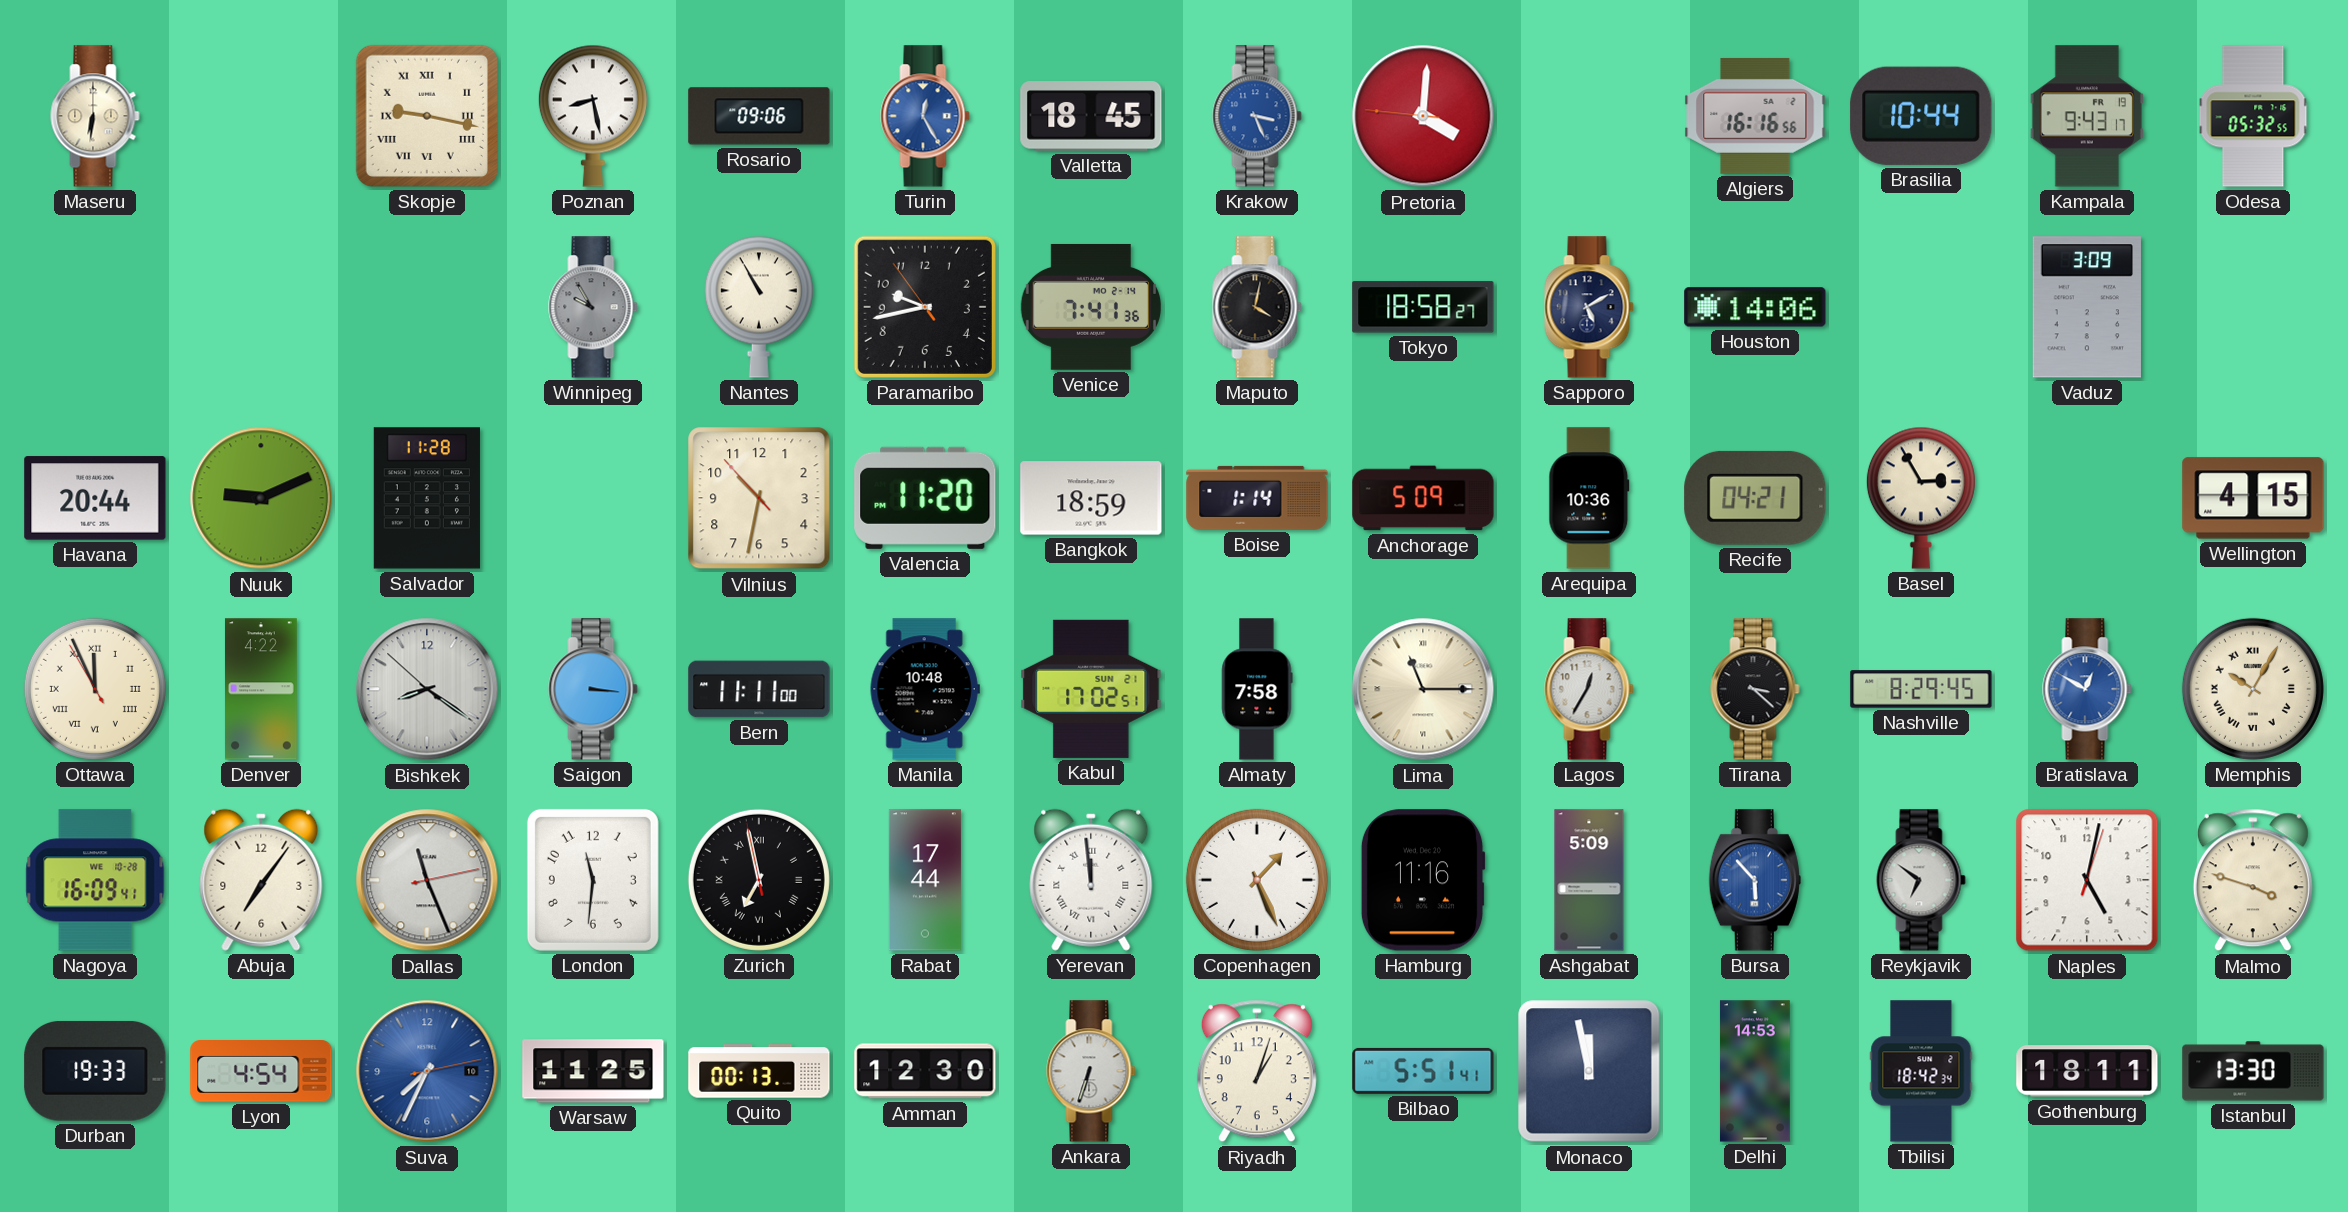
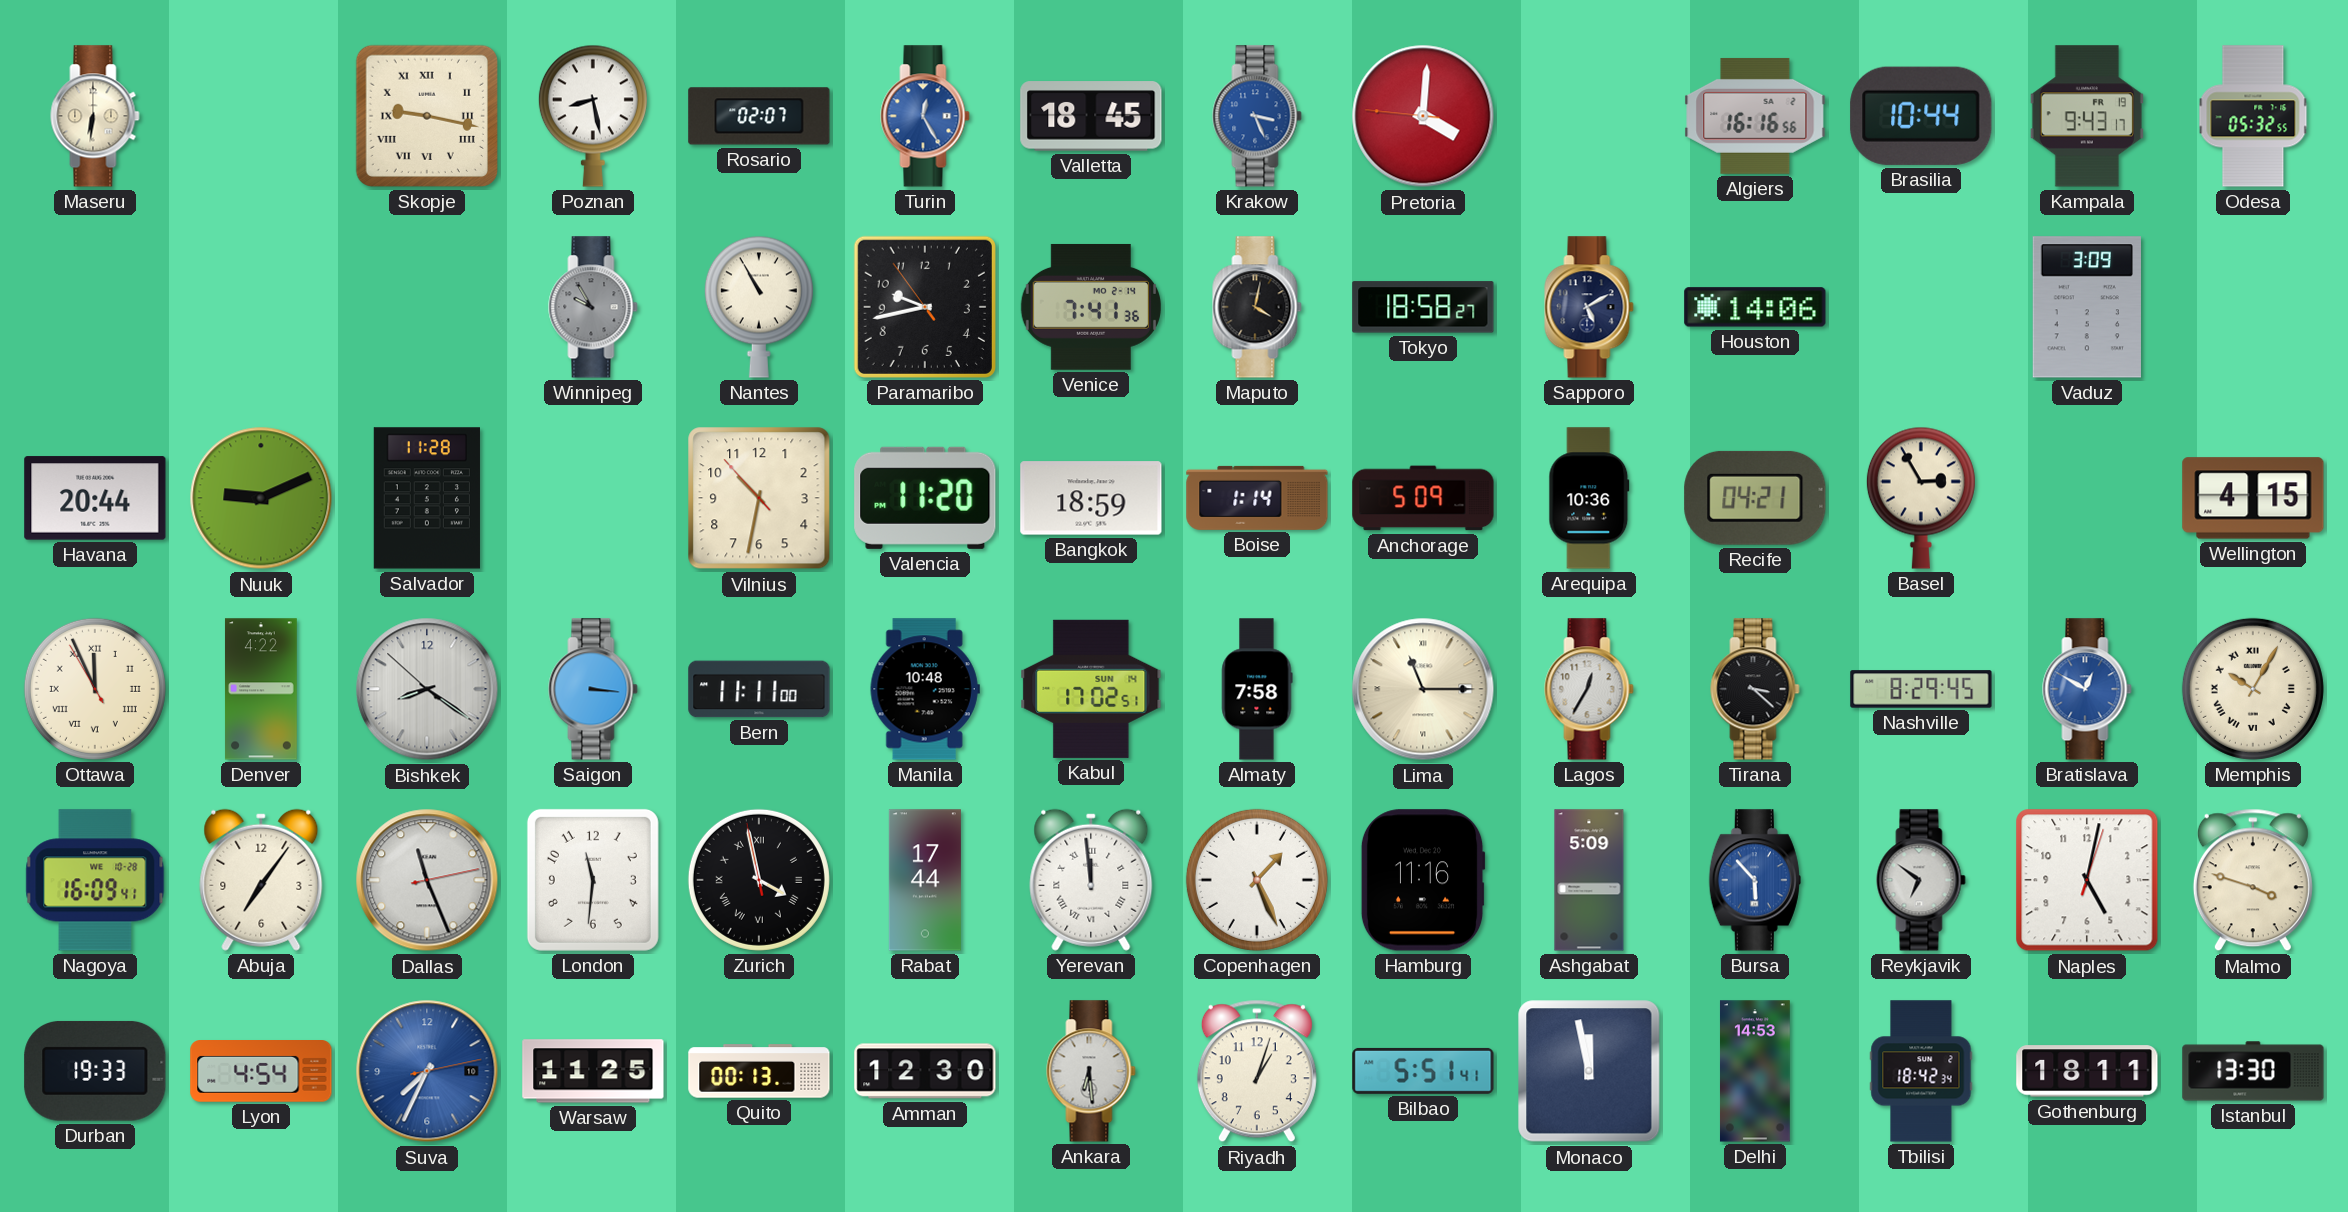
Rosario: 09:06 -> 02:07
Kabul date: SUN 21 -> SUN 14
Zurich: 6:57 -> 3:57
Ankara: 6:33 -> 6:29
